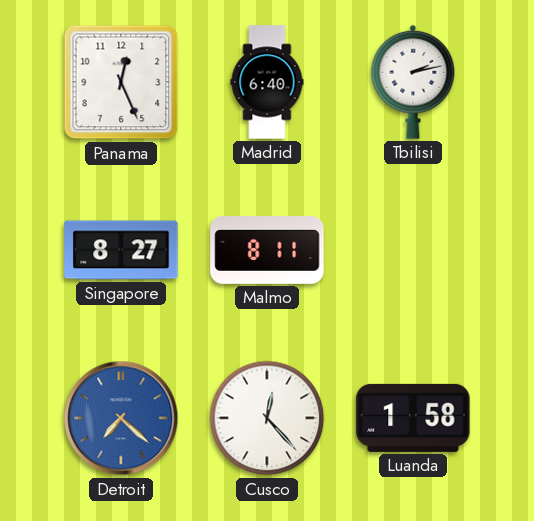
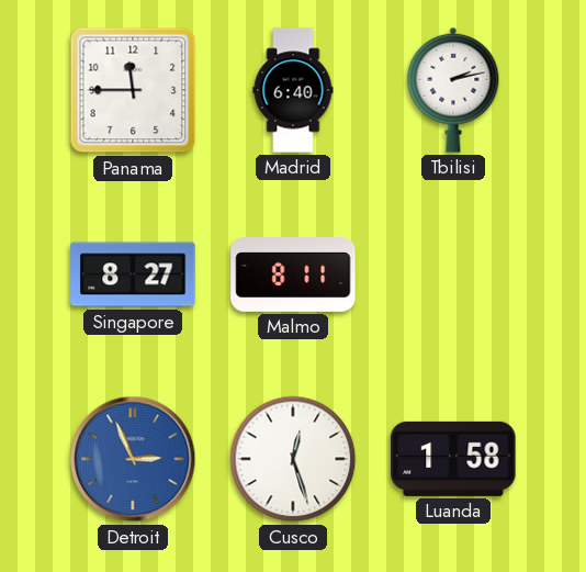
Panama: 12:26 -> 11:45
Detroit: 7:22 -> 2:56
Cusco: 12:23 -> 12:27
